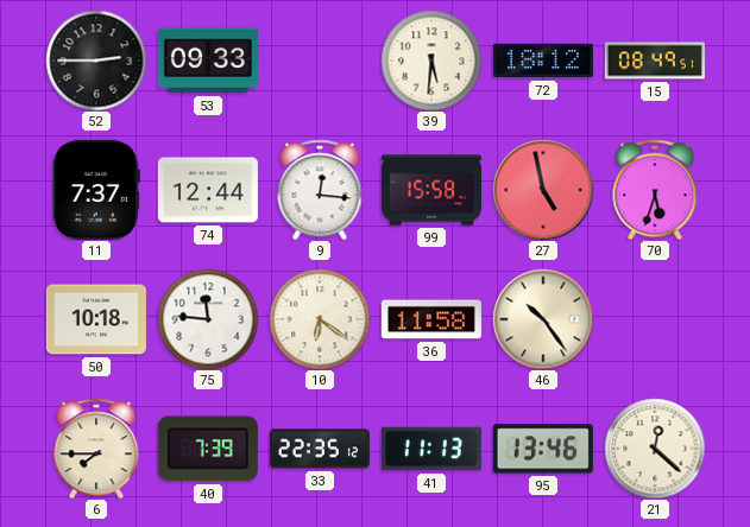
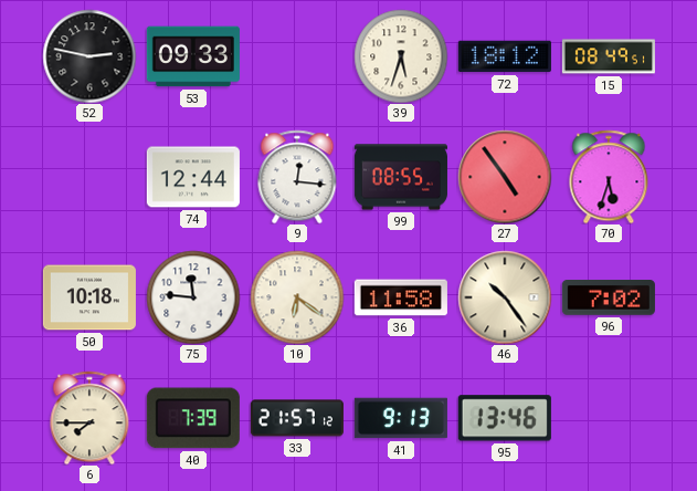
52: 2:45 -> 2:47
39: 5:31 -> 5:33
11: 7:37 -> none
99: 15:58 -> 08:55
27: 4:58 -> 4:54
96: none -> 7:02
33: 22:35 -> 21:57
41: 11:13 -> 9:13
21: 12:22 -> none
